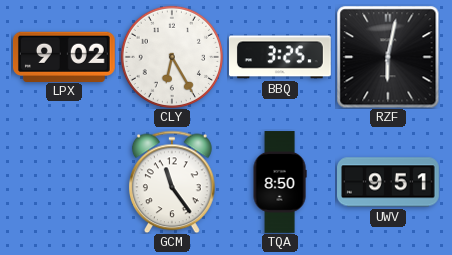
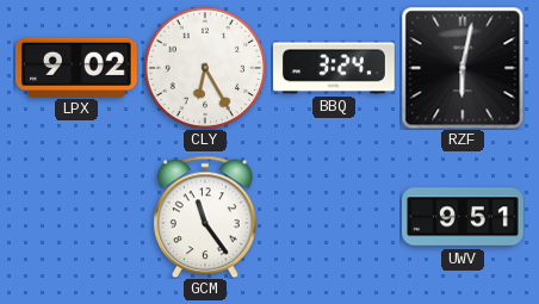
BBQ: 3:25 -> 3:24
TQA: 8:50 -> none
